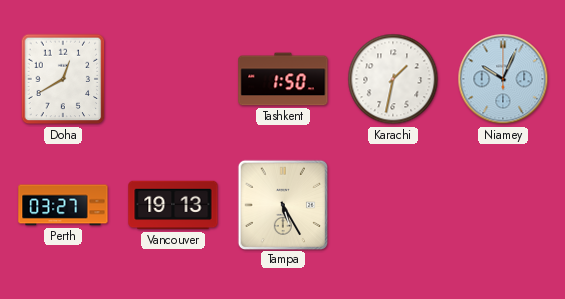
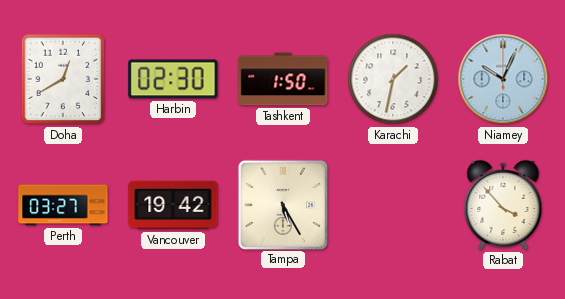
Harbin: none -> 02:30
Vancouver: 19:13 -> 19:42
Rabat: none -> 3:53
